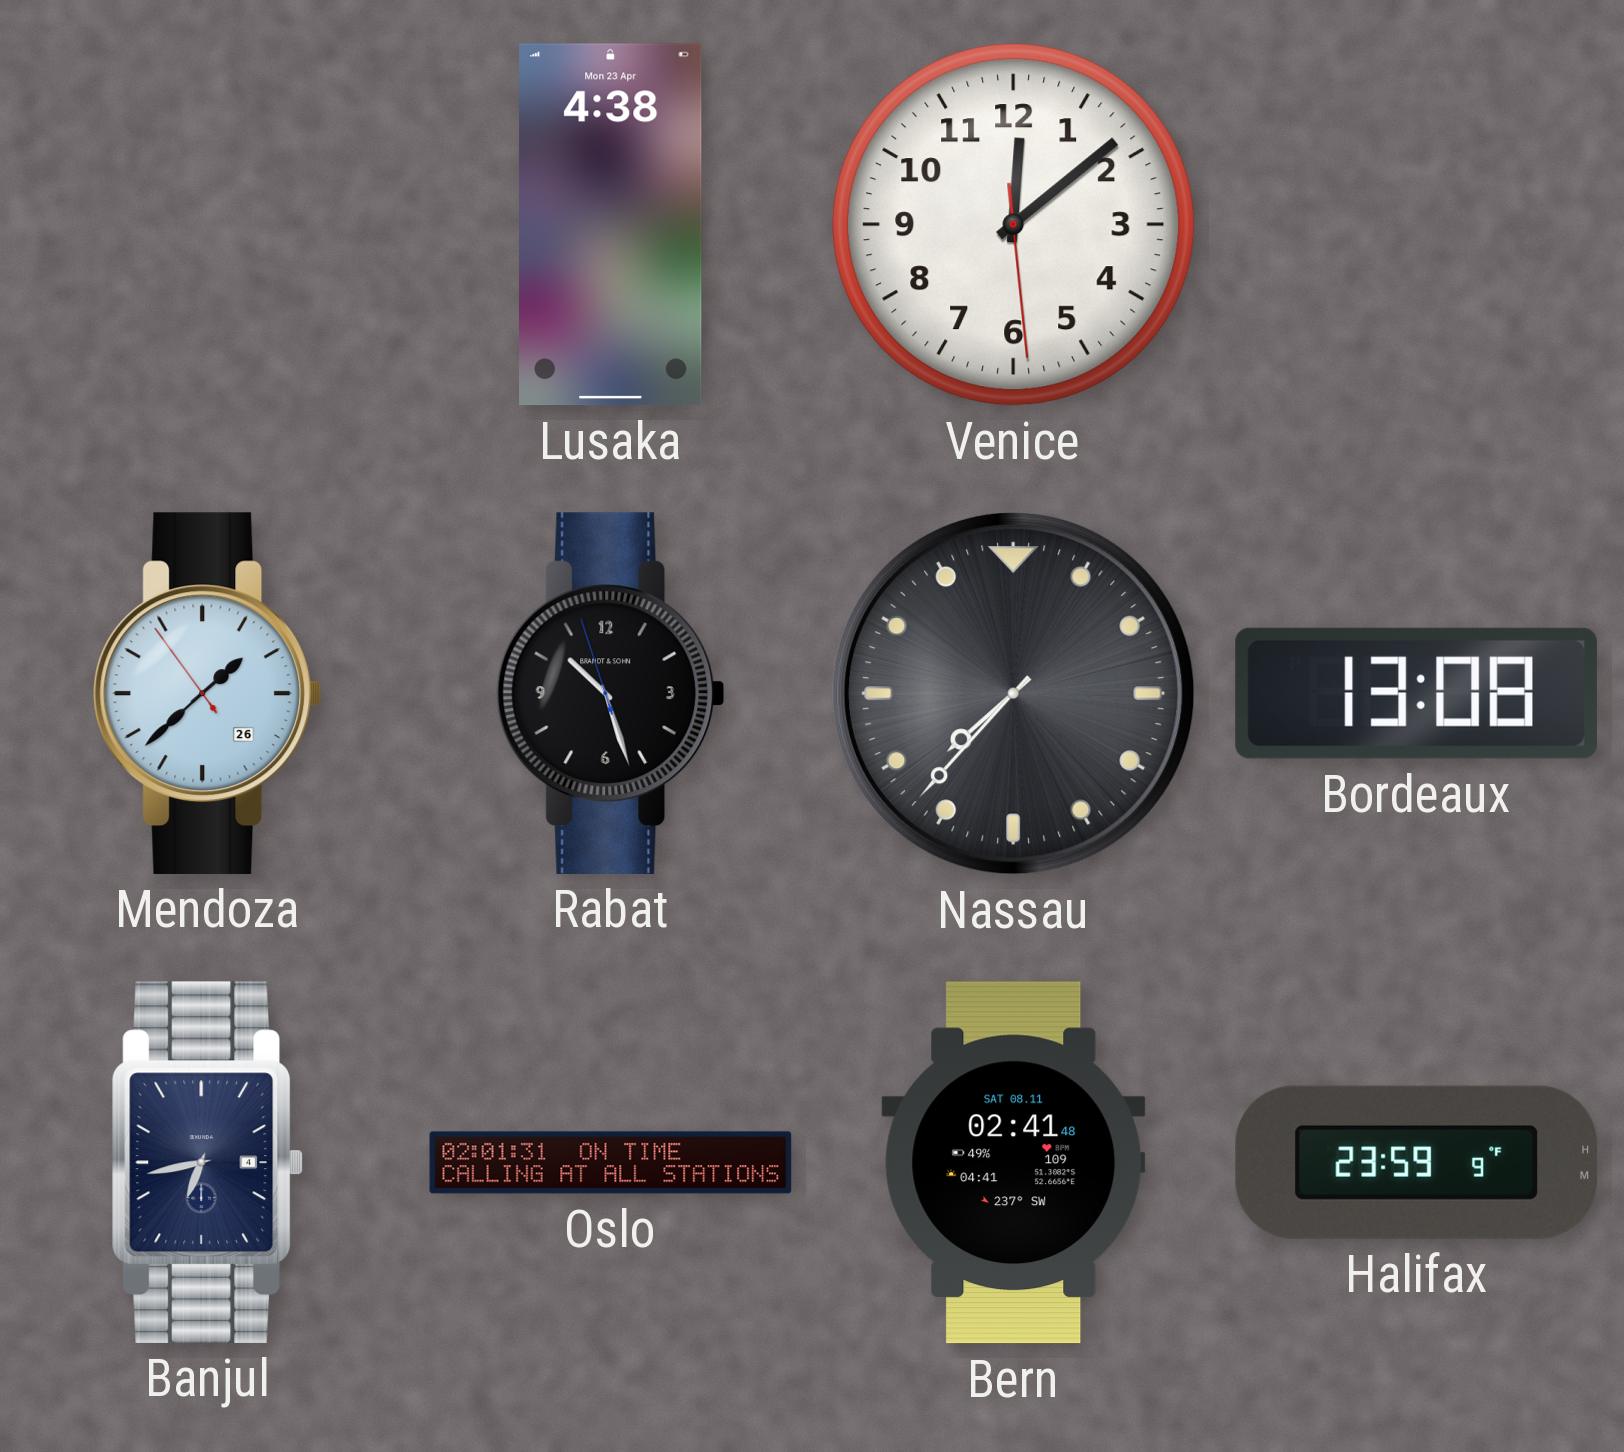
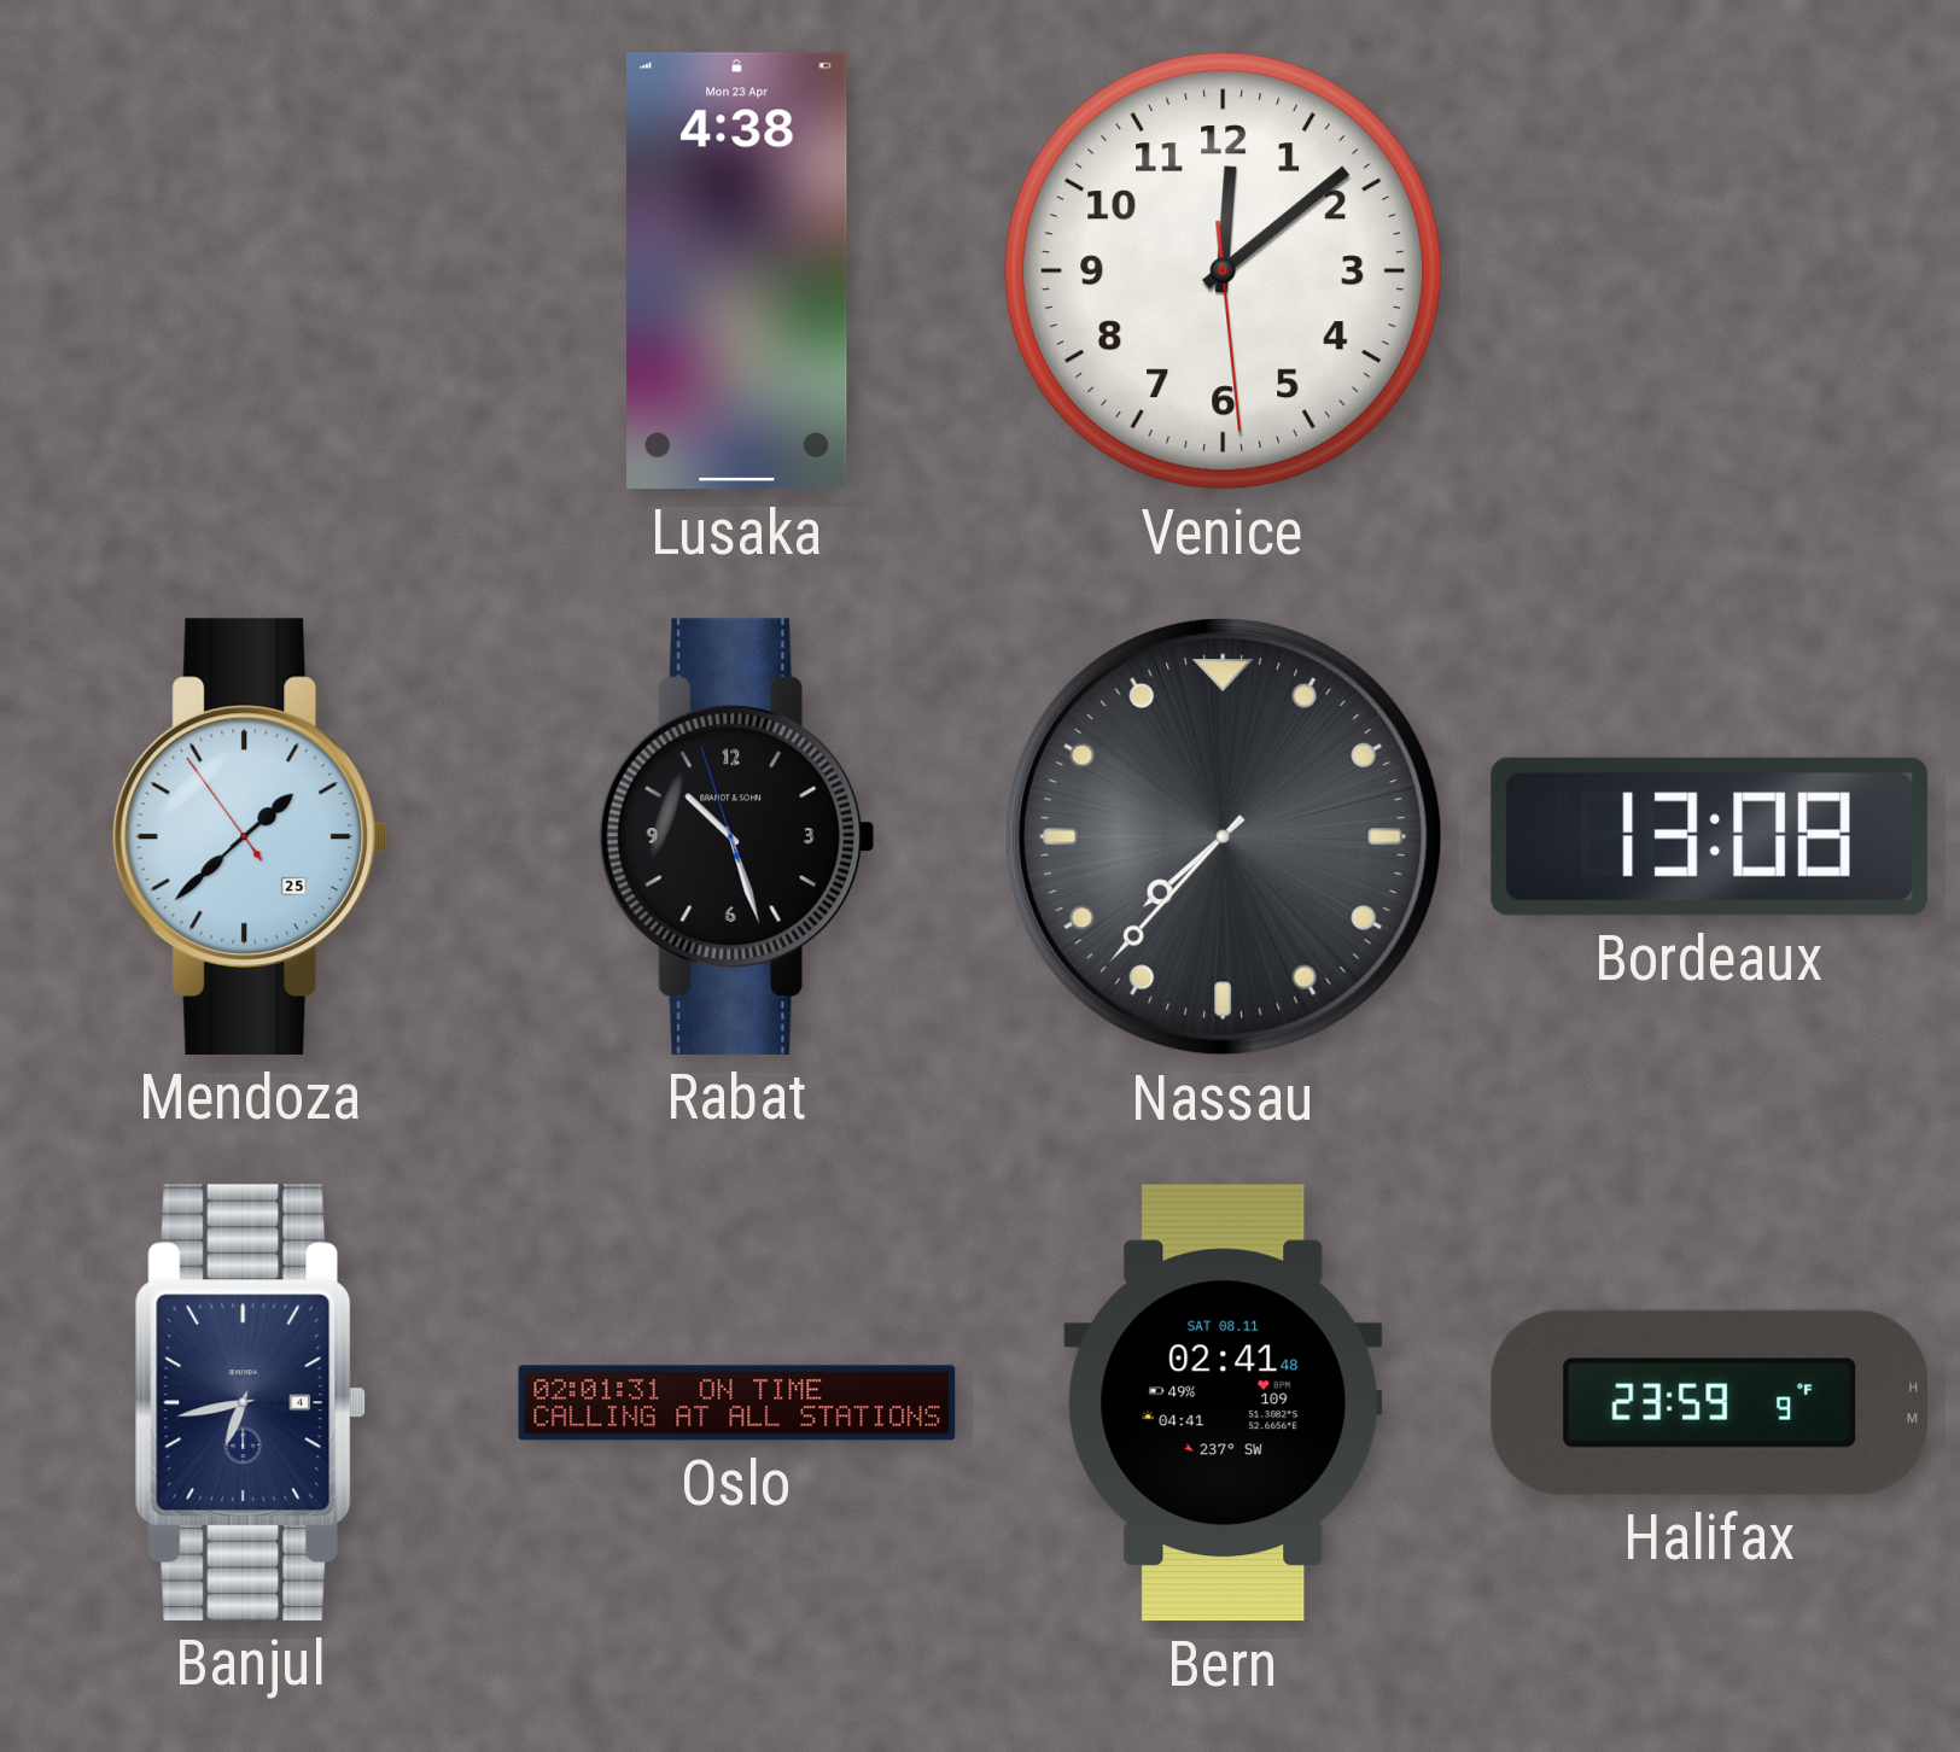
Mendoza date: 26 -> 25
